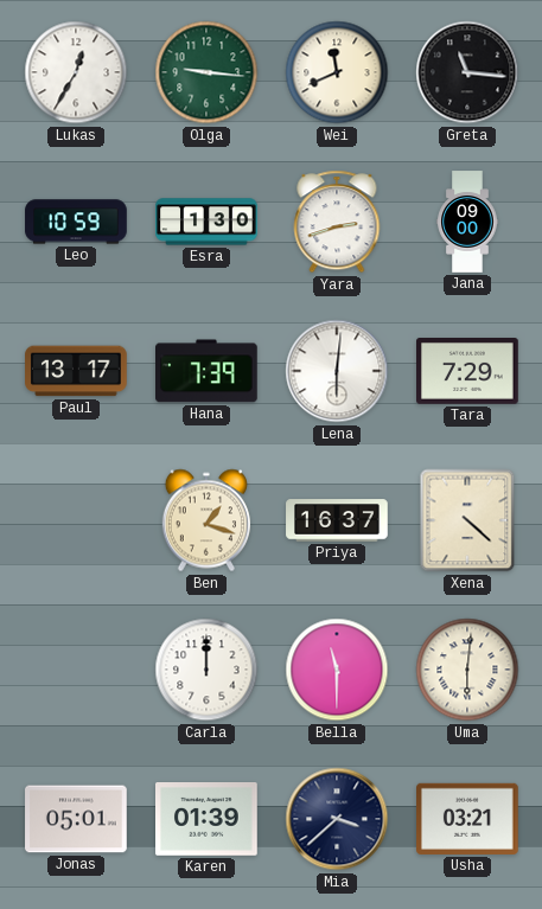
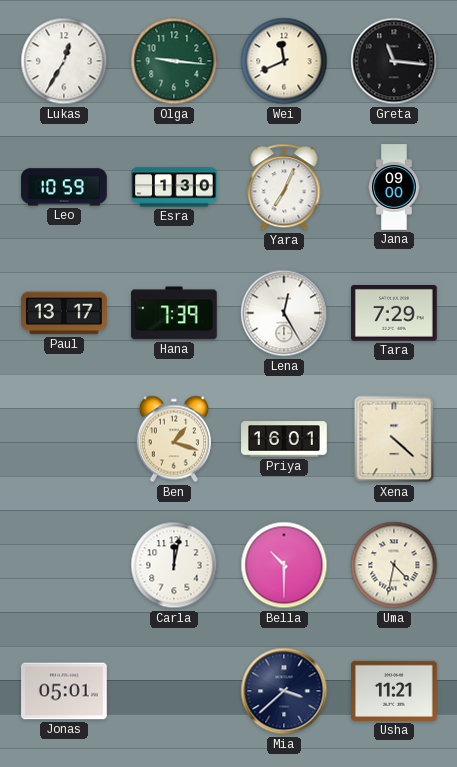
Yara: 2:42 -> 7:04
Lena: 6:01 -> 12:25
Priya: 16:37 -> 16:01
Carla: 12:00 -> 12:02
Bella: 11:30 -> 10:30
Uma: 6:01 -> 4:32
Karen: 01:39 -> none
Usha: 03:21 -> 11:21
